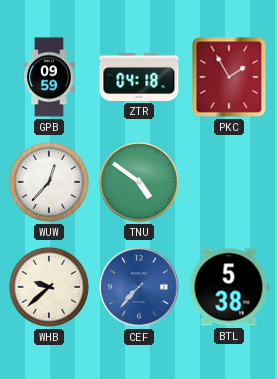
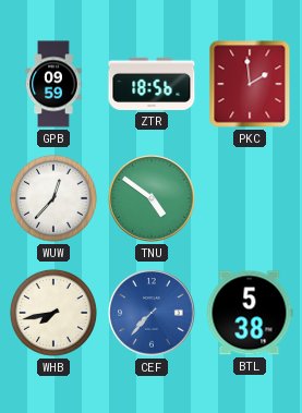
ZTR: 04:18 -> 18:56
PKC: 1:55 -> 1:59
WHB: 9:38 -> 7:43
